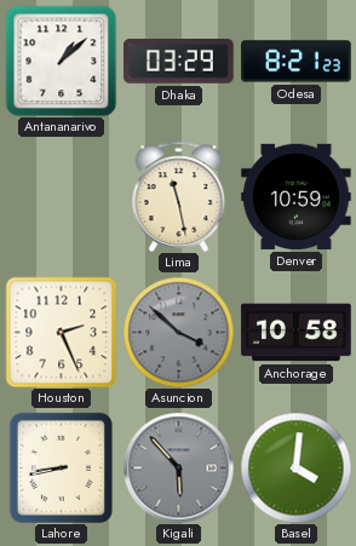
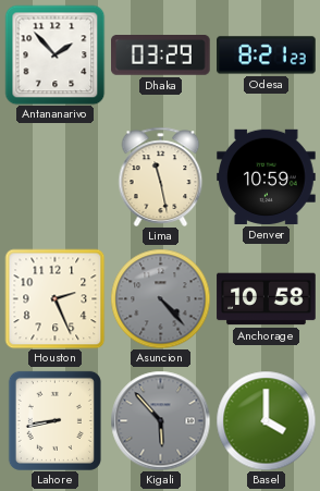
Antananarivo: 1:08 -> 1:53
Asuncion: 3:52 -> 4:23
Basel: 4:01 -> 4:00
